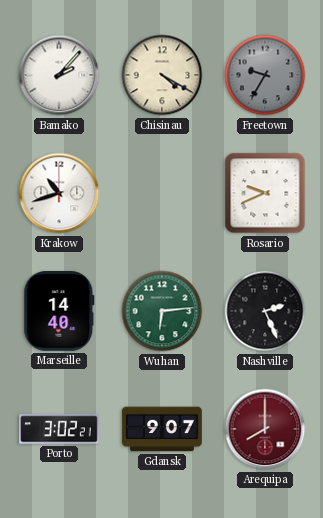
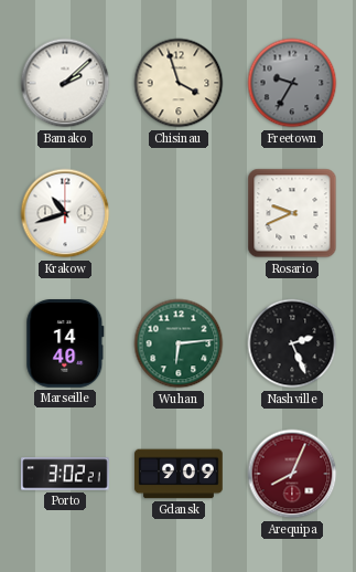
Bamako: 2:07 -> 2:08
Chisinau: 4:20 -> 3:57
Gdansk: 9:07 -> 9:09
Arequipa: 8:00 -> 8:04
